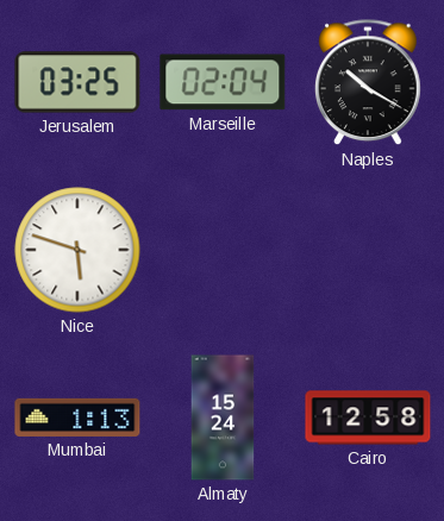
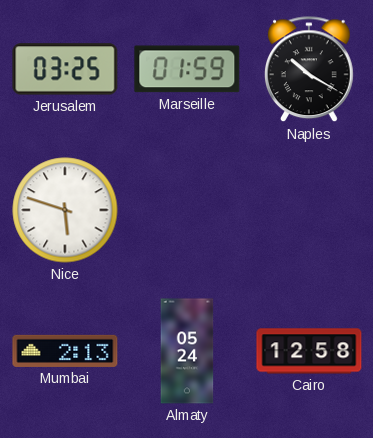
Marseille: 02:04 -> 01:59
Mumbai: 1:13 -> 2:13
Almaty: 15:24 -> 05:24
